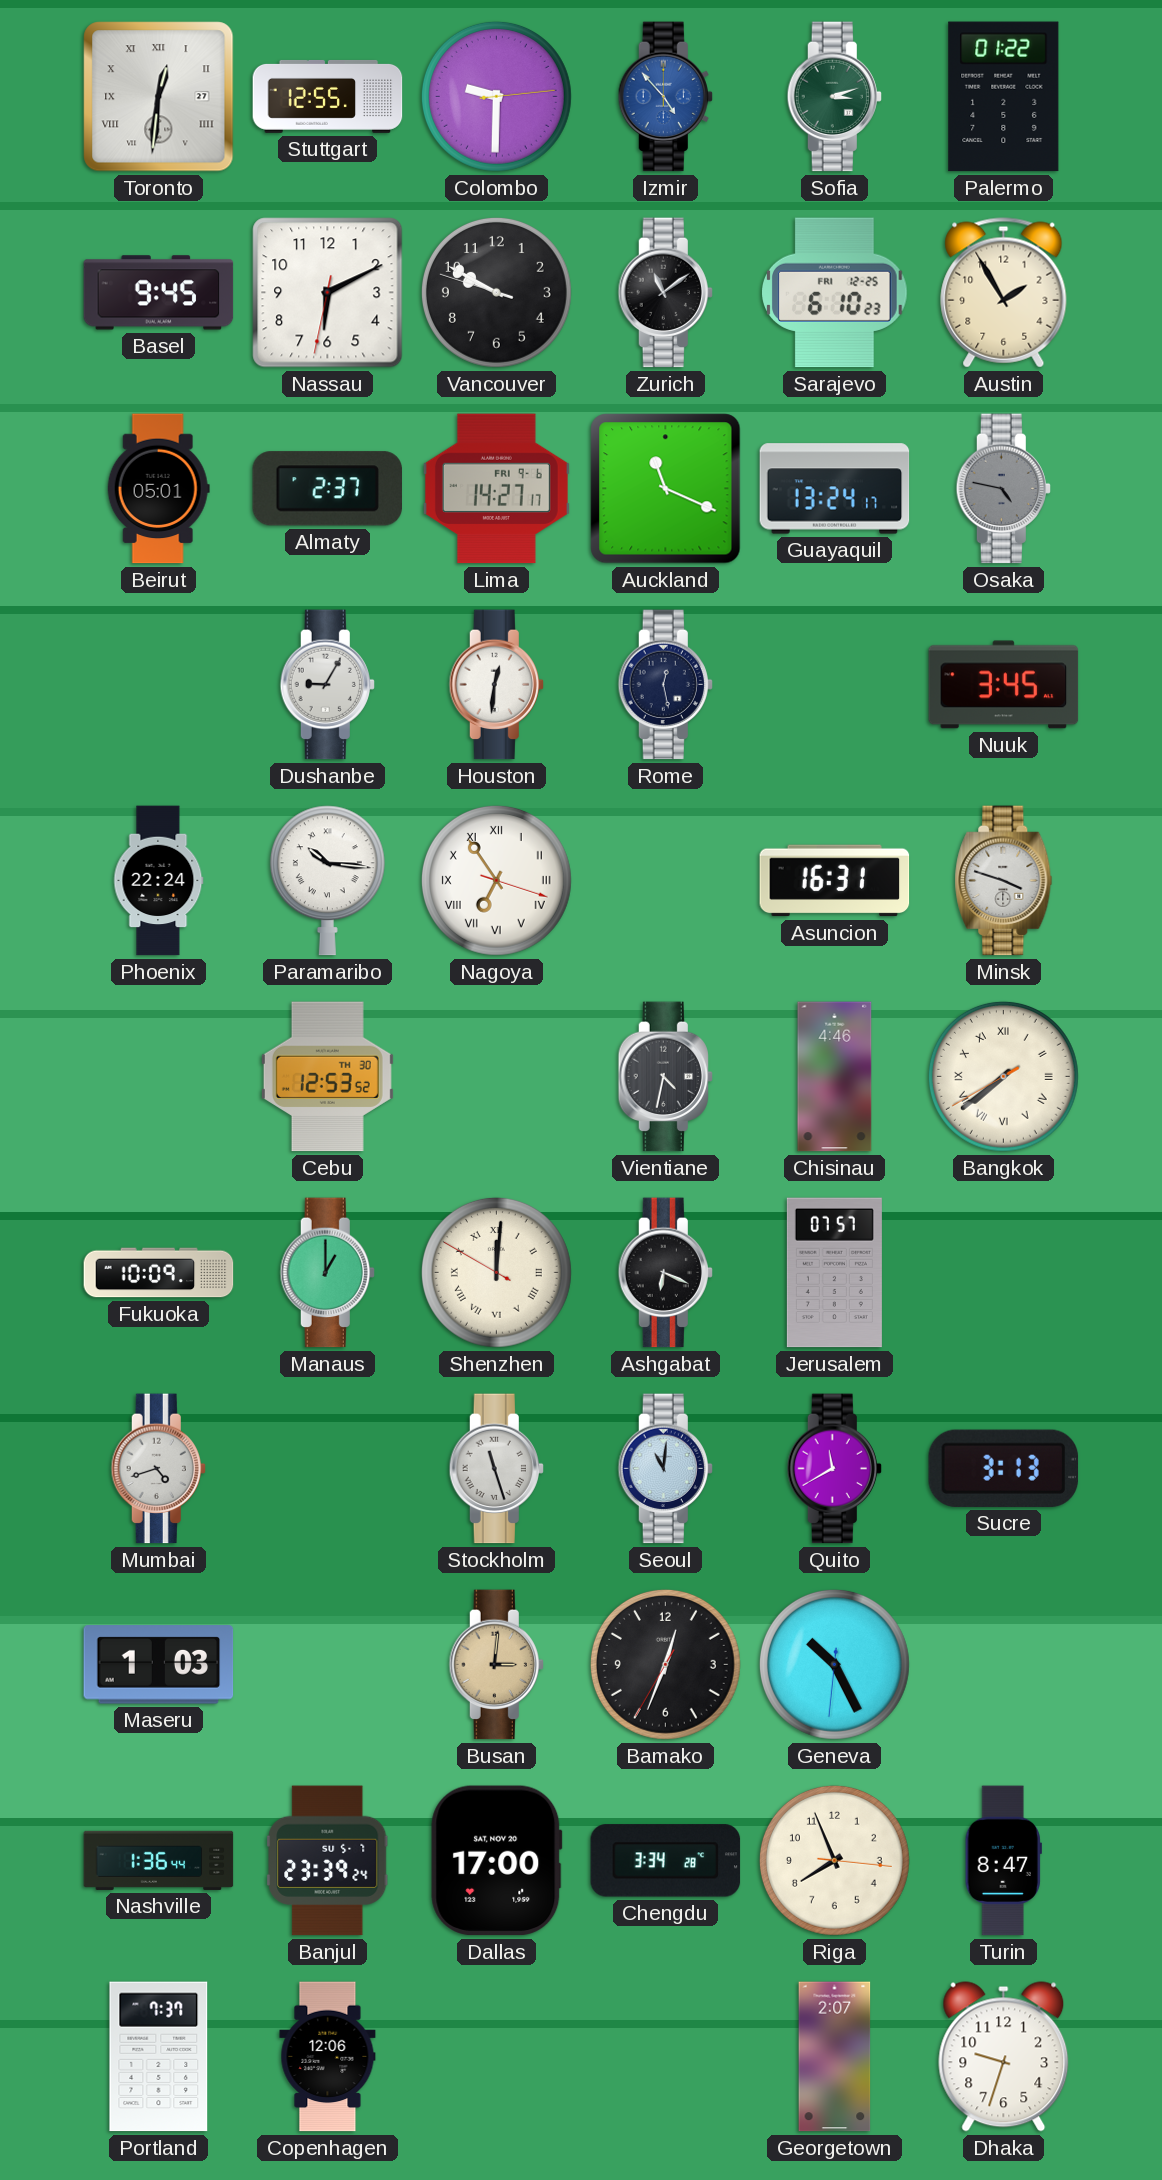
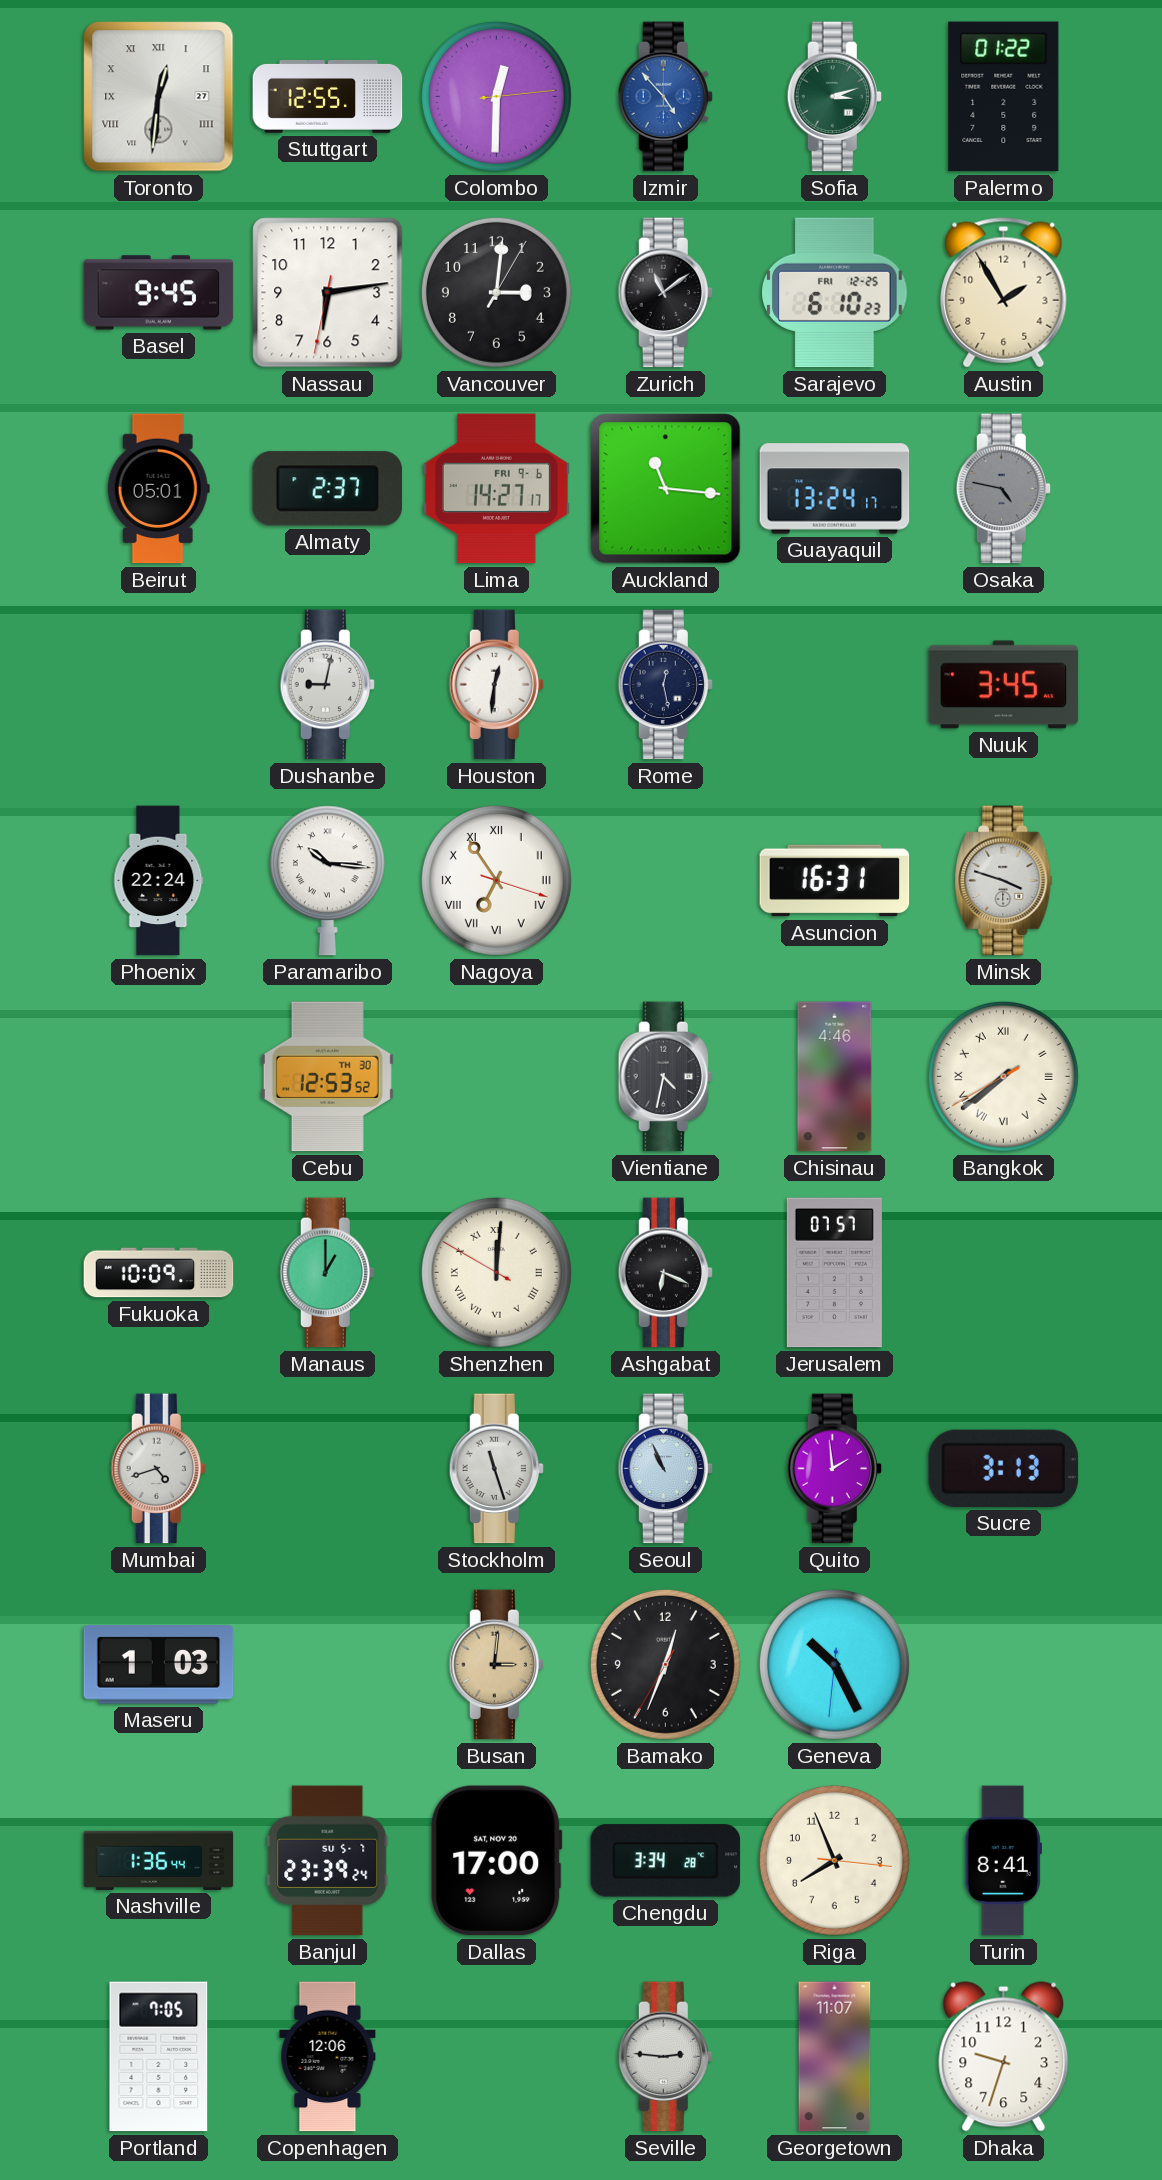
Colombo: 9:30 -> 12:30
Nassau: 6:10 -> 6:13
Vancouver: 9:49 -> 3:01
Auckland: 11:19 -> 11:16
Dushanbe: 9:05 -> 9:02
Seoul: 11:01 -> 10:56
Quito: 11:40 -> 1:59
Turin: 8:47 -> 8:41
Portland: 7:37 -> 7:05
Seville: none -> 2:46
Georgetown: 2:07 -> 11:07
